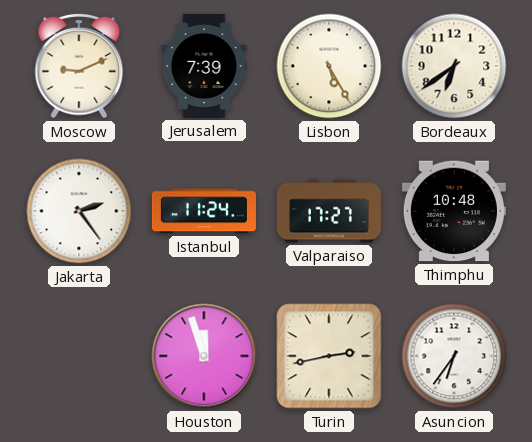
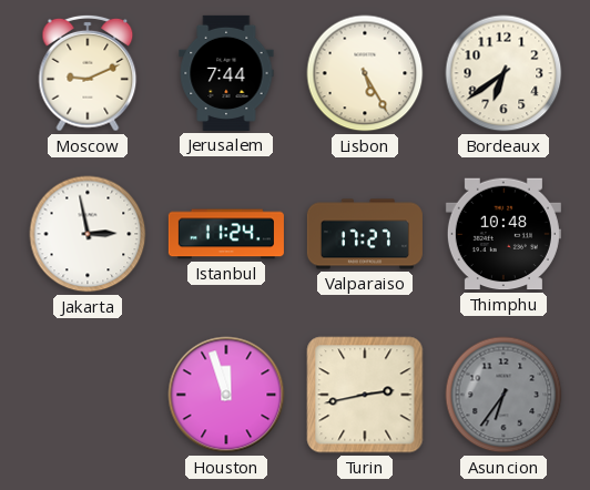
Jerusalem: 7:39 -> 7:44
Jakarta: 2:24 -> 2:58
Asuncion dial: white -> grey
